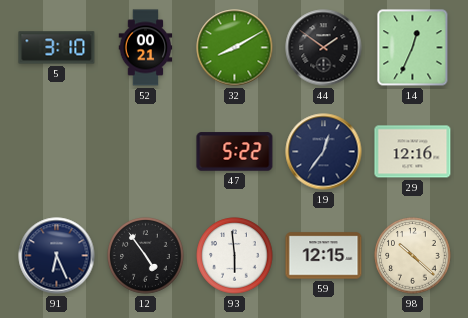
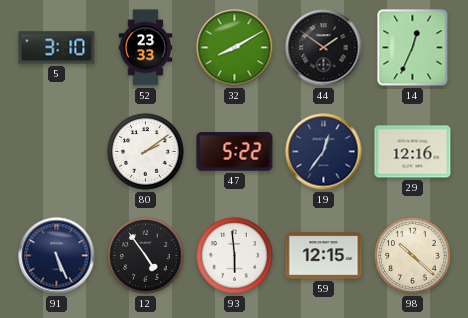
52: 00:21 -> 23:33
80: none -> 2:09
91: 6:26 -> 5:26
